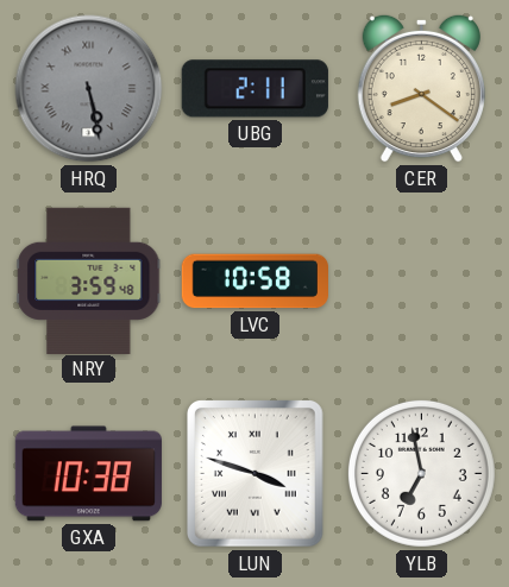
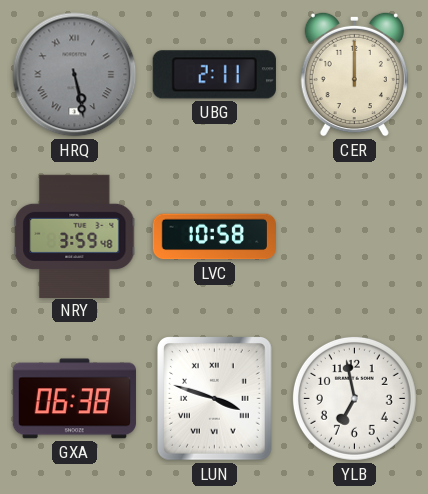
CER: 8:21 -> 12:00
GXA: 10:38 -> 06:38
